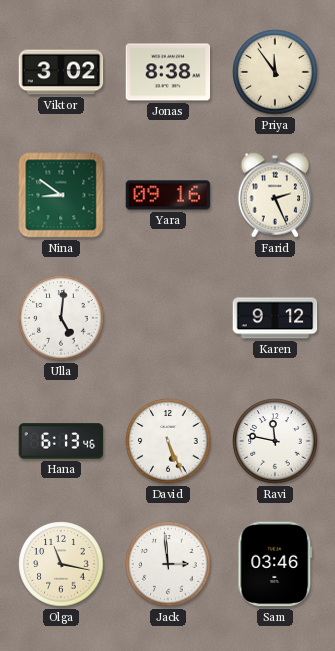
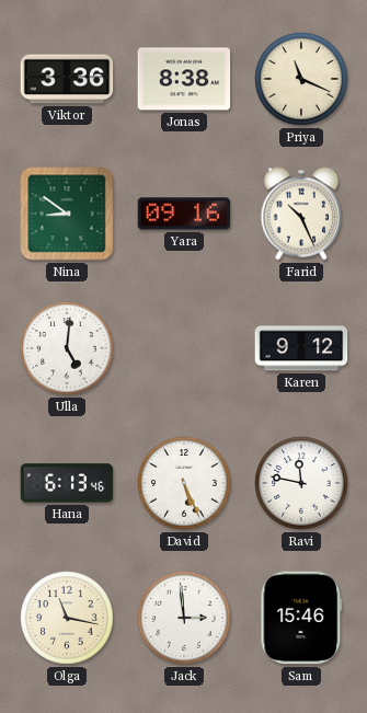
Viktor: 3:02 -> 3:36
Priya: 11:54 -> 11:19
Farid: 2:26 -> 10:26
Sam: 03:46 -> 15:46
